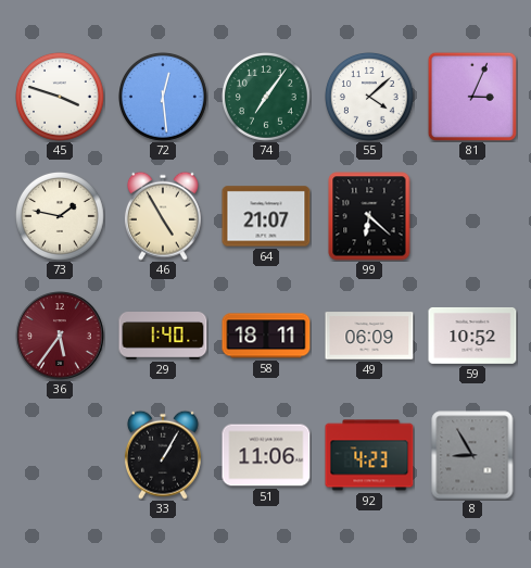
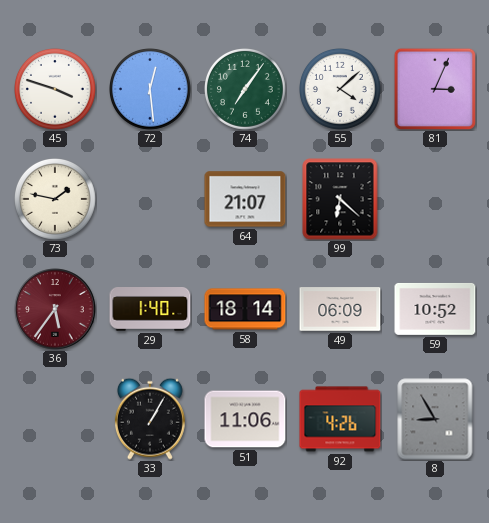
46: 4:55 -> none
58: 18:11 -> 18:14
92: 4:23 -> 4:26
